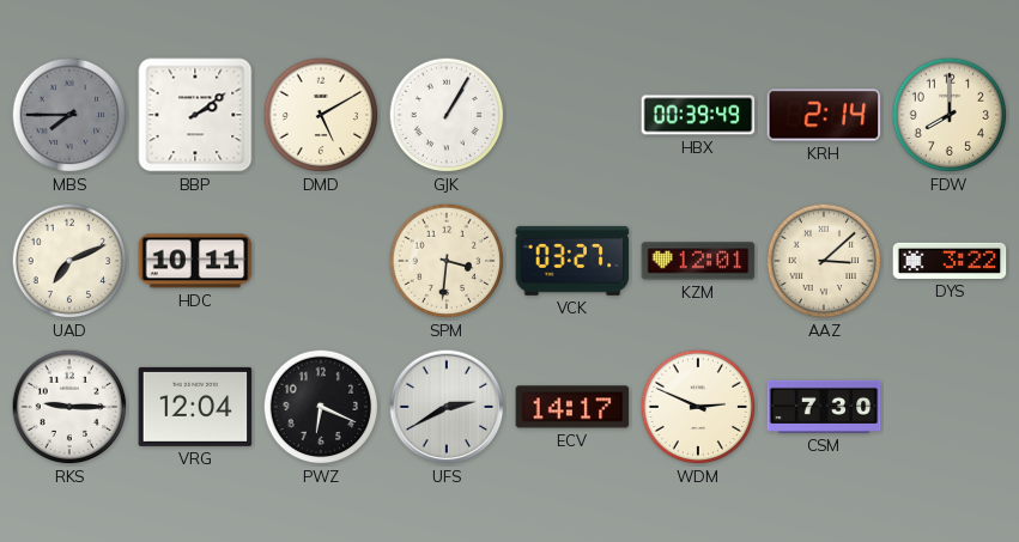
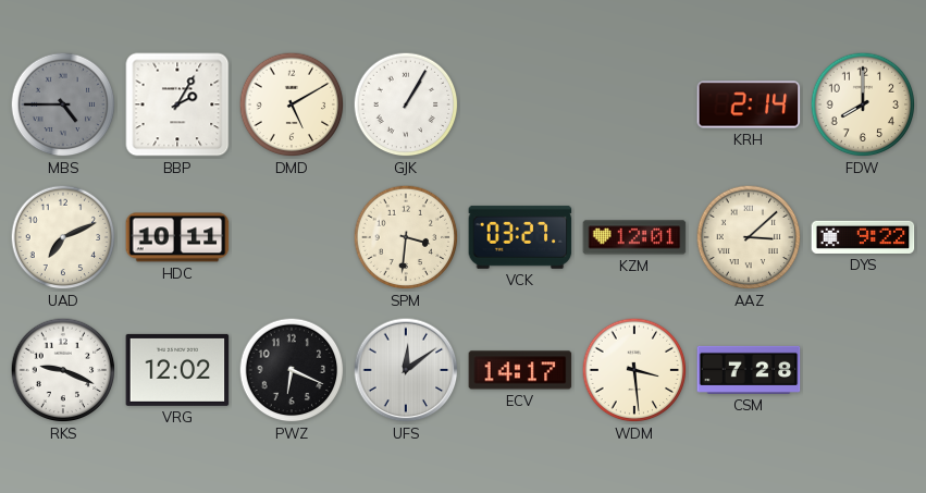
MBS: 7:45 -> 4:45
BBP: 2:09 -> 2:05
HBX: 00:39 -> none
DYS: 3:22 -> 9:22
RKS: 9:15 -> 9:19
VRG: 12:04 -> 12:02
UFS: 2:40 -> 12:09
WDM: 2:49 -> 3:29
CSM: 7:30 -> 7:28
